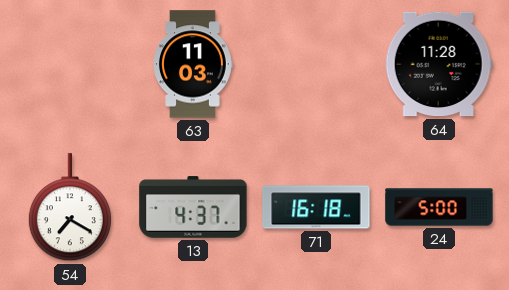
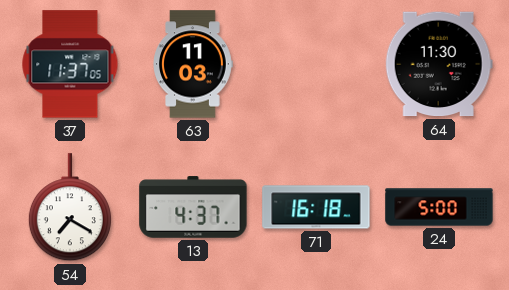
37: none -> 11:37
64: 11:28 -> 11:30
